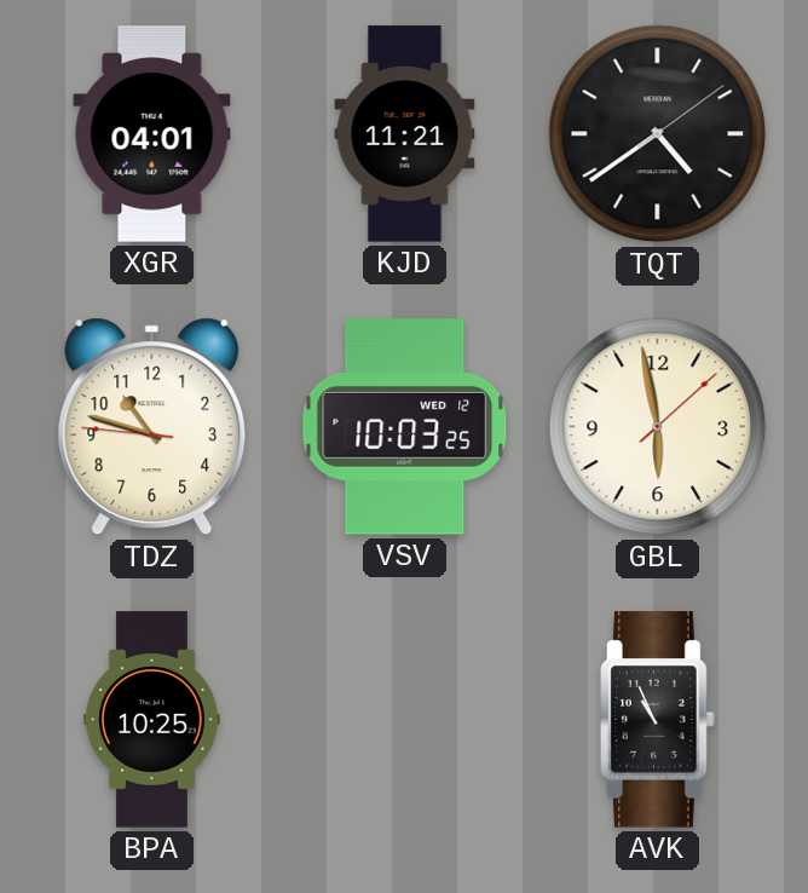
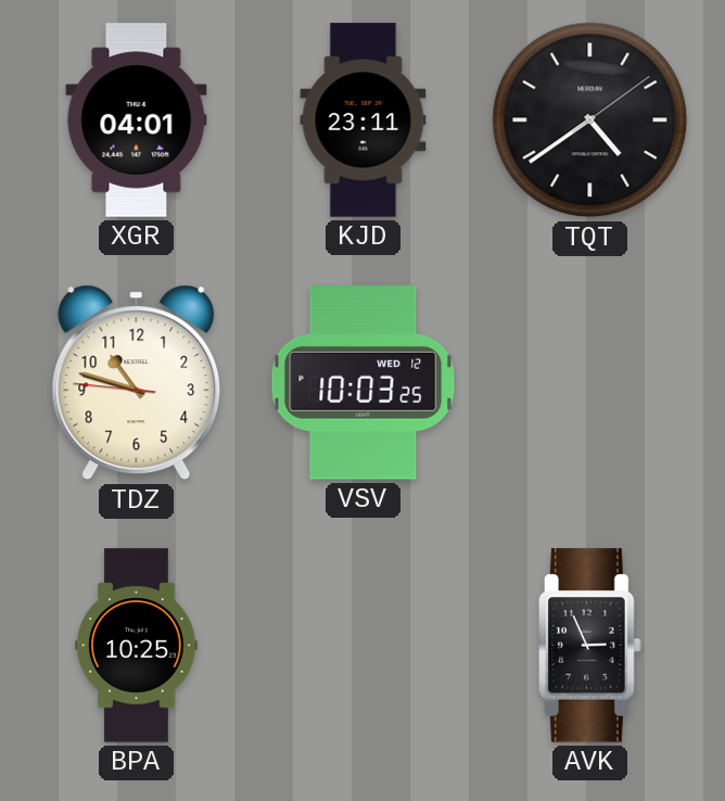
KJD: 11:21 -> 23:11
GBL: 5:58 -> none
AVK: 10:56 -> 2:56
